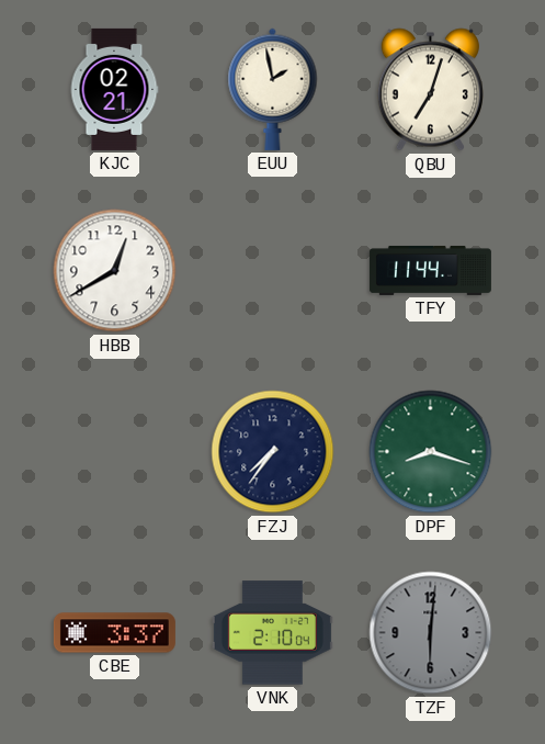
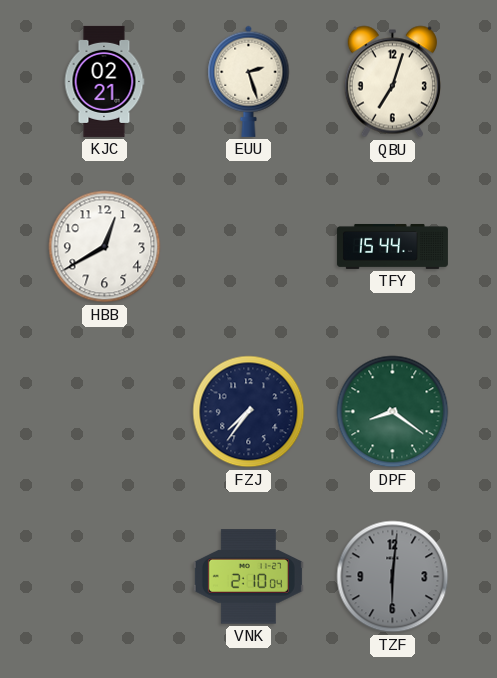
EUU: 1:58 -> 2:27
TFY: 11:44 -> 15:44
DPF: 8:18 -> 8:21
CBE: 3:37 -> none
